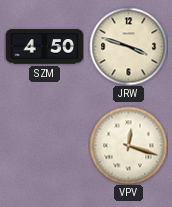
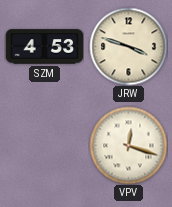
SZM: 4:50 -> 4:53
